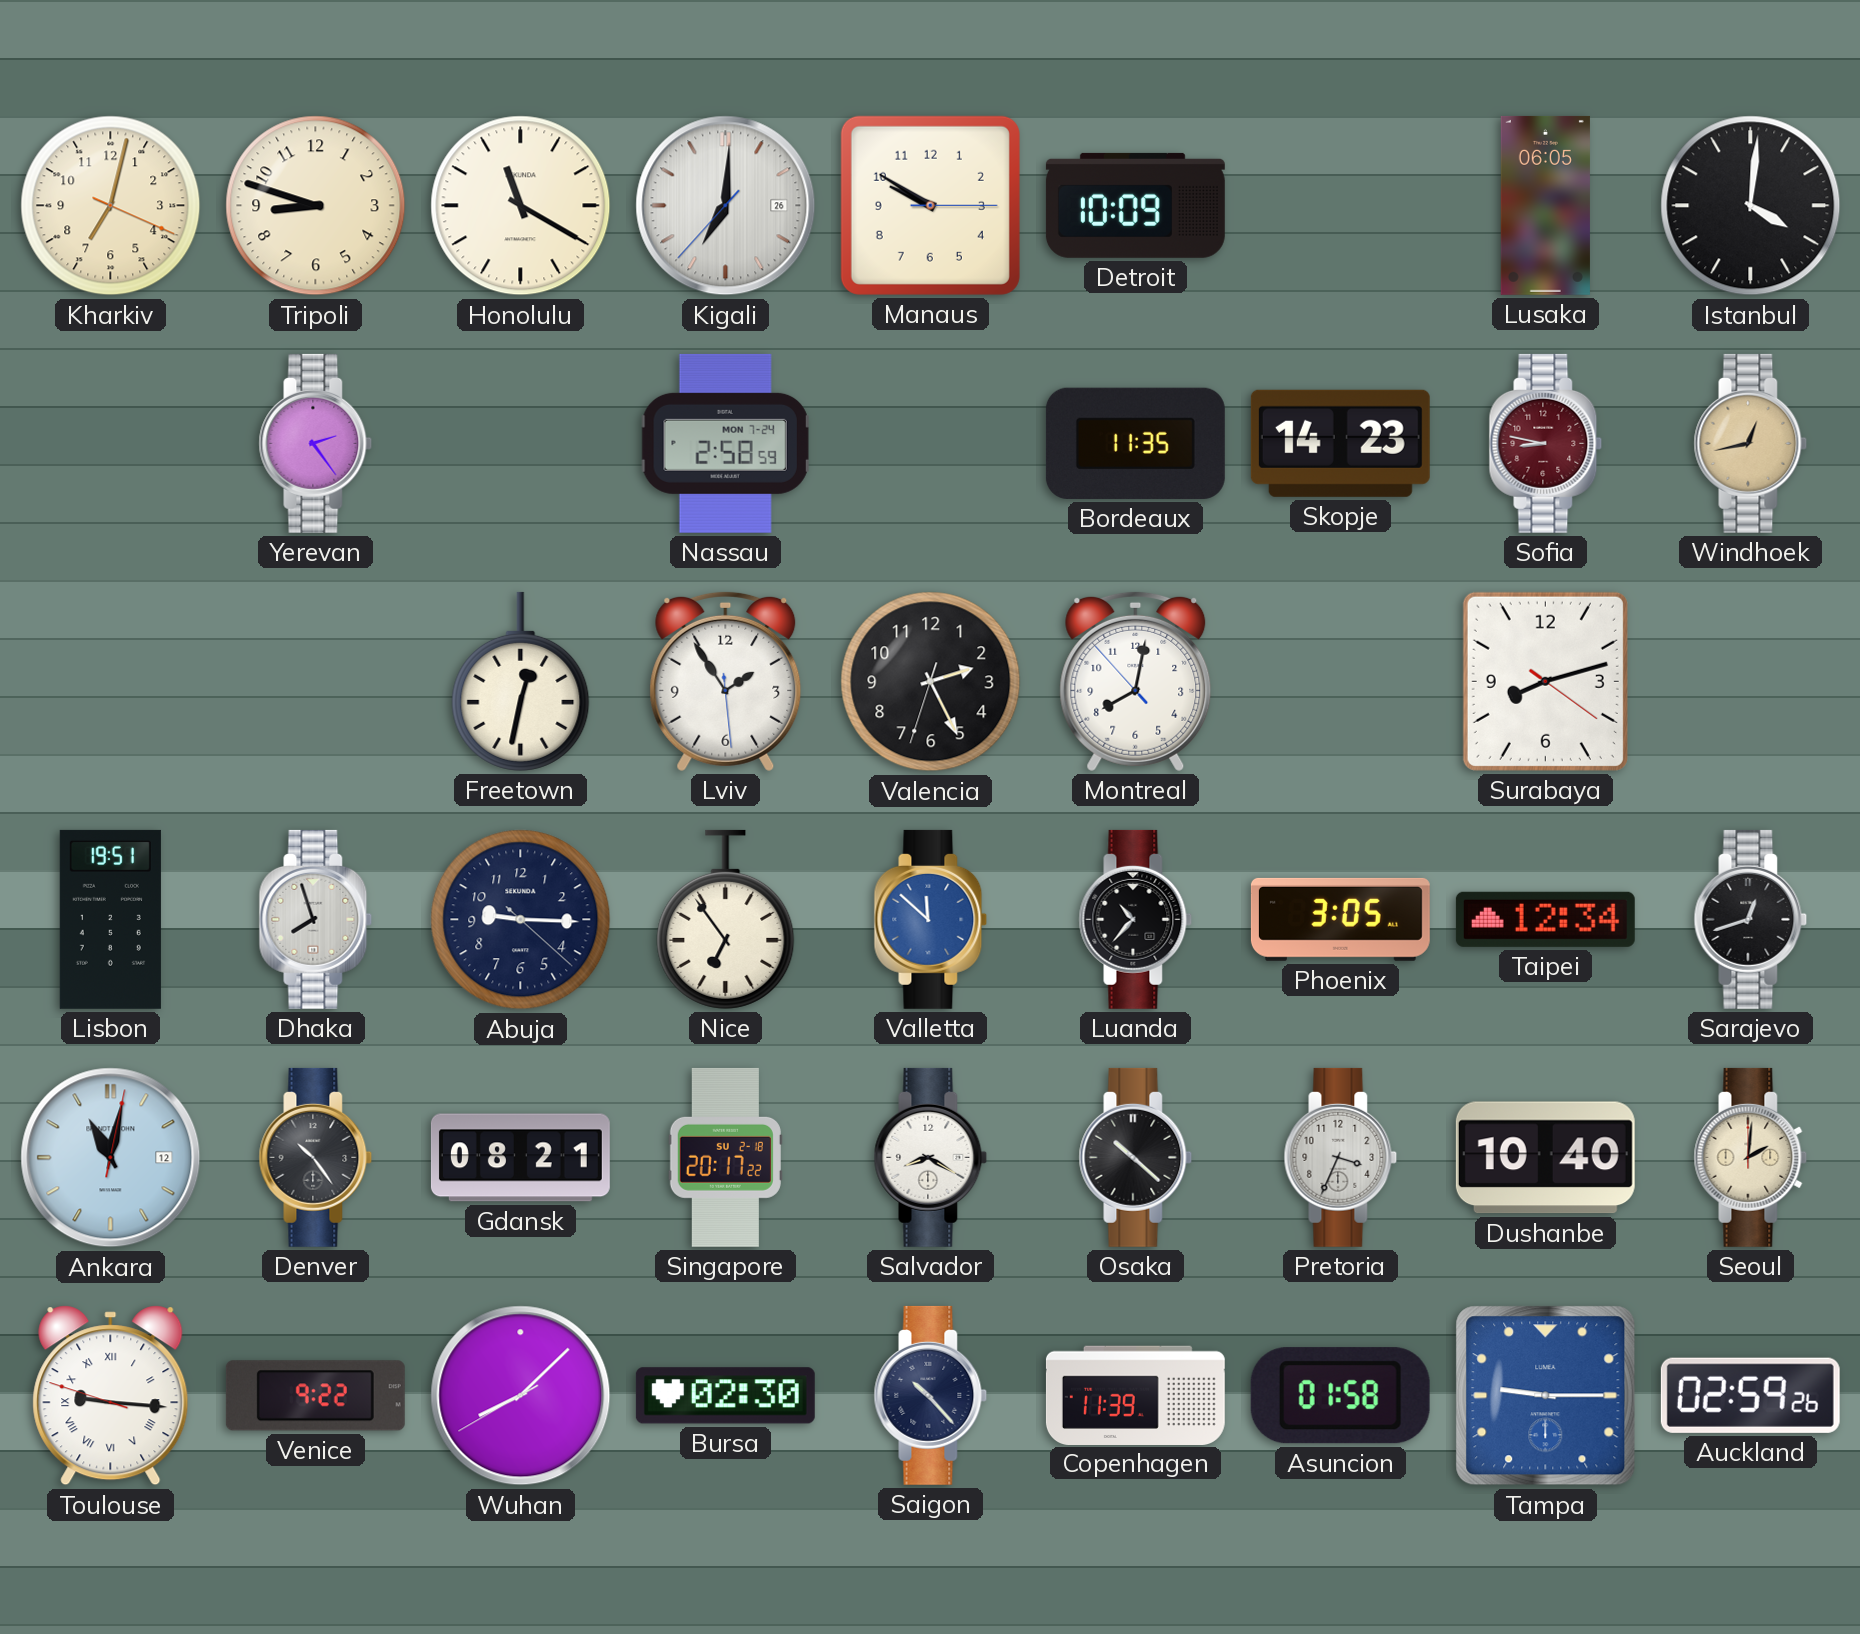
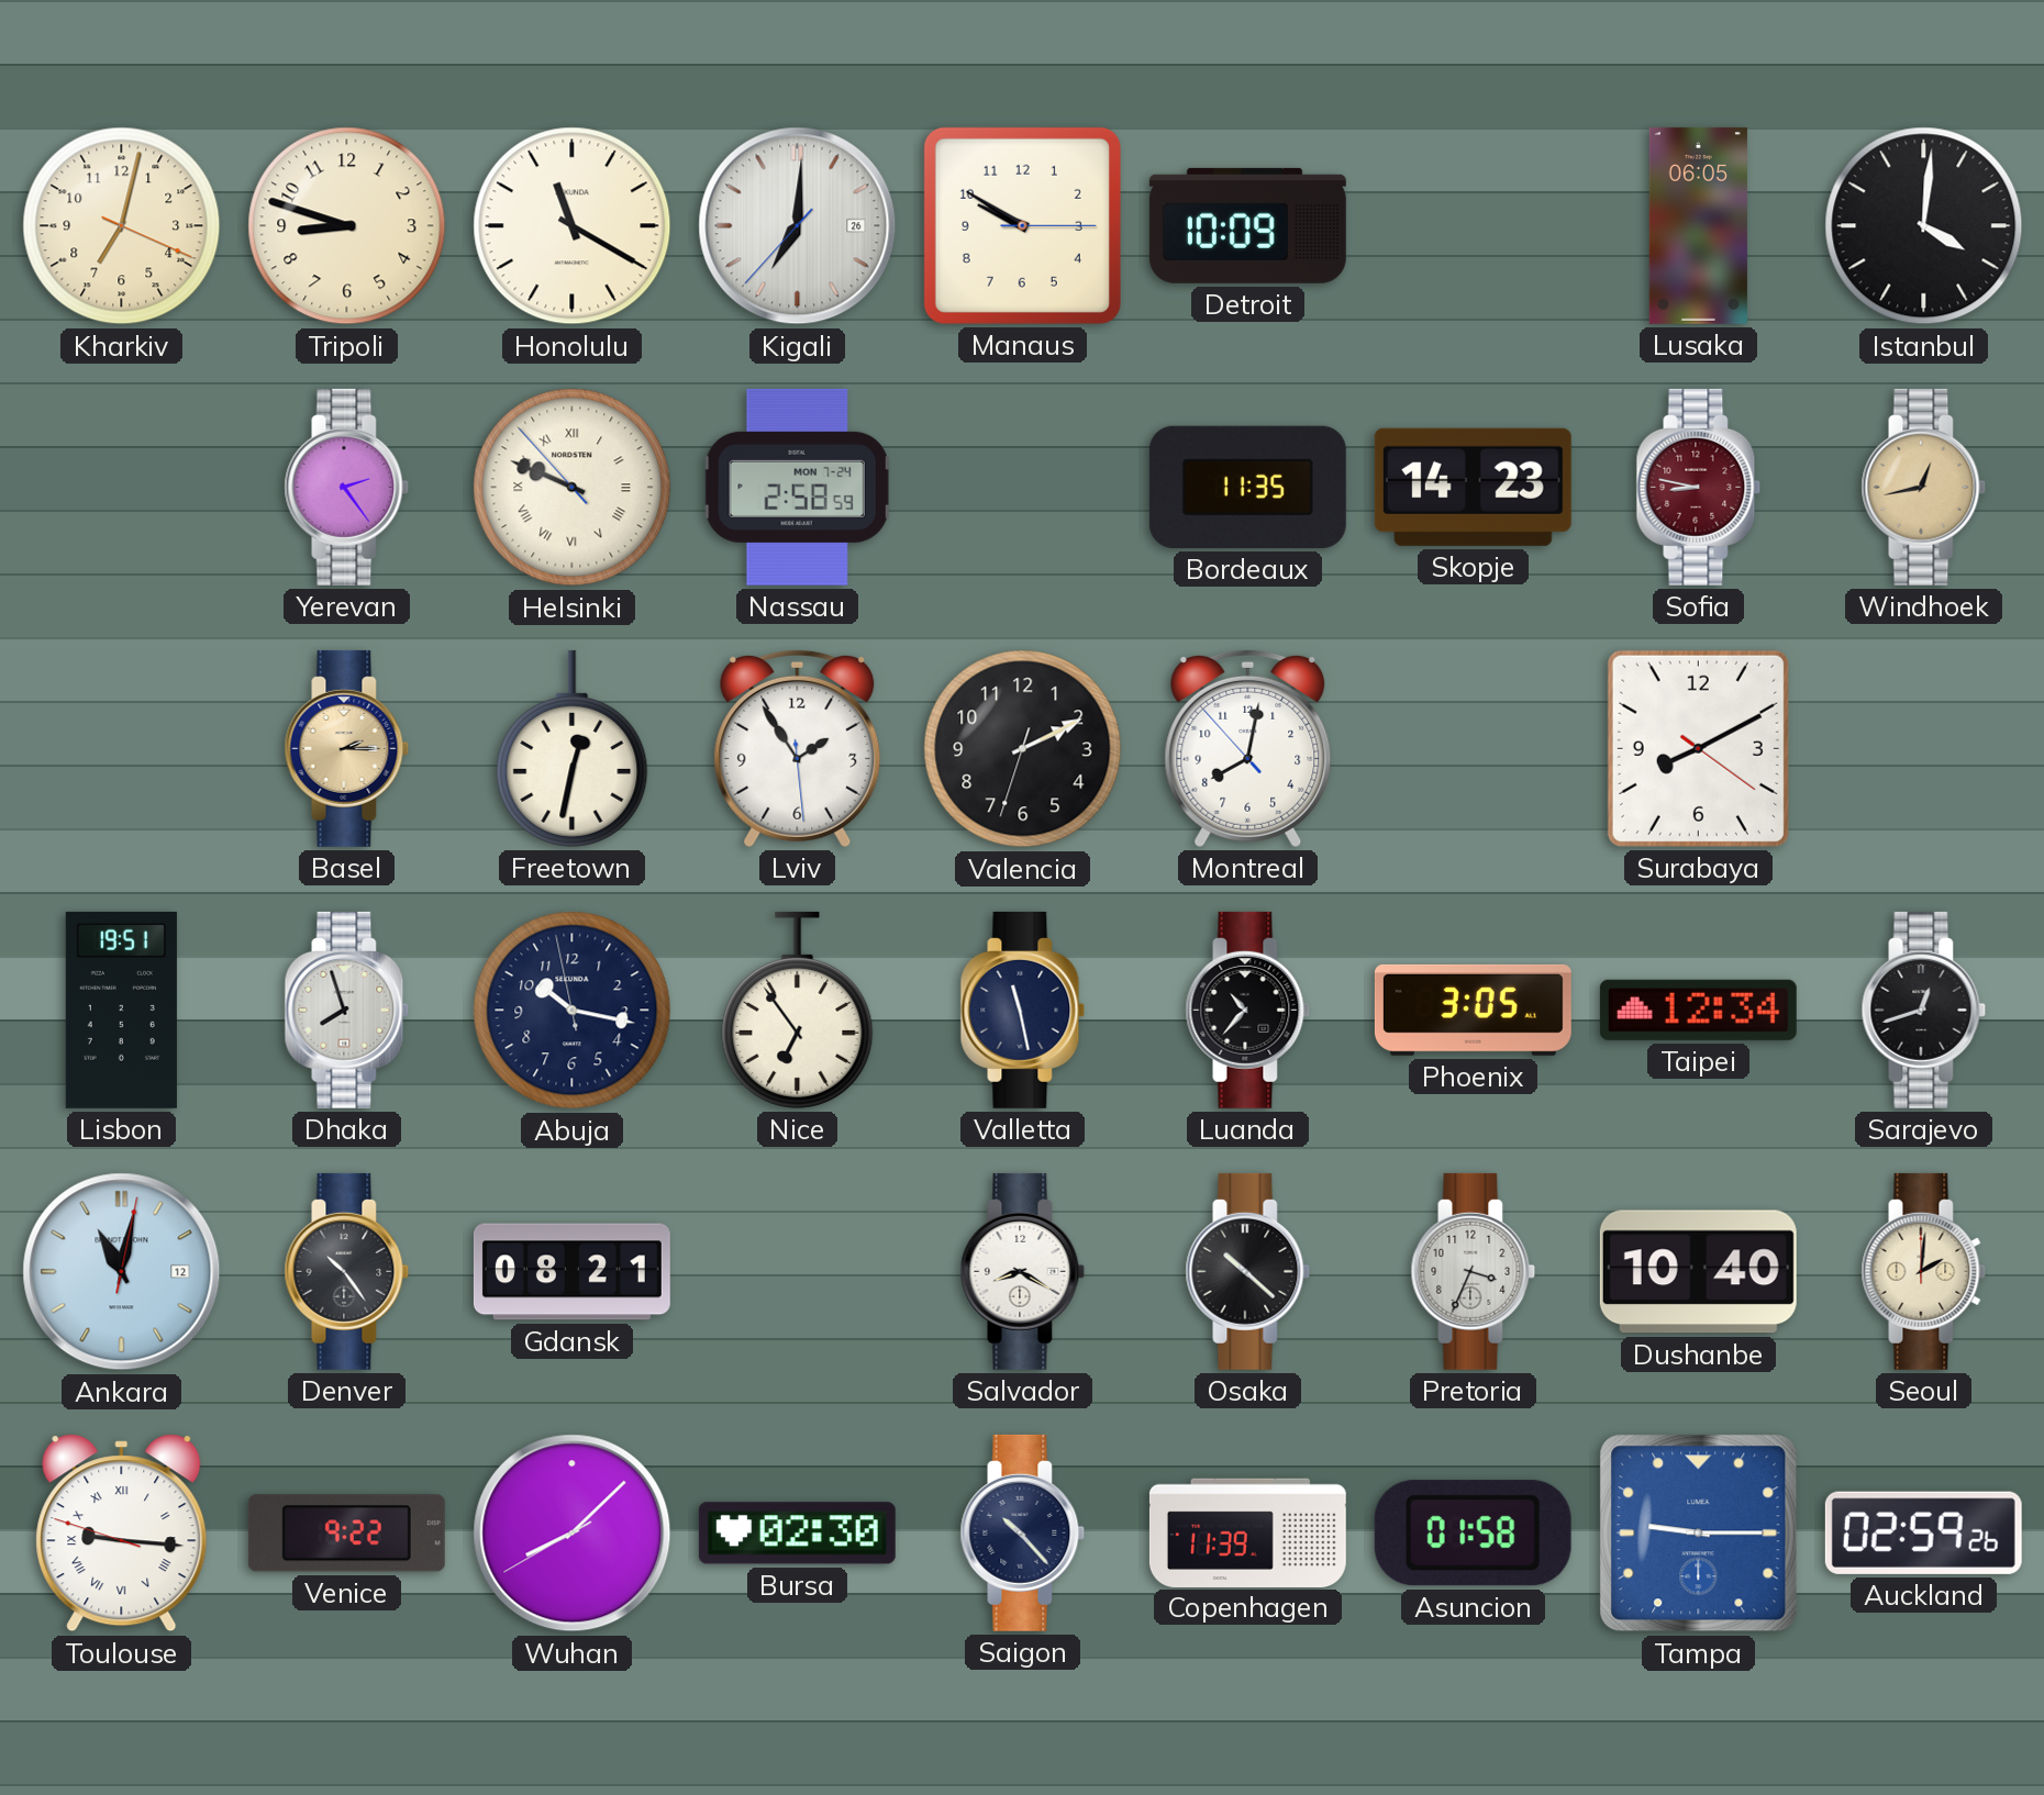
Helsinki: none -> 9:48
Basel: none -> 2:15
Valencia: 2:25 -> 2:10
Surabaya: 8:12 -> 8:10
Abuja: 9:15 -> 10:16
Valletta: 11:52 -> 11:28
Valletta dial: blue -> navy
Singapore: 20:17 -> none
